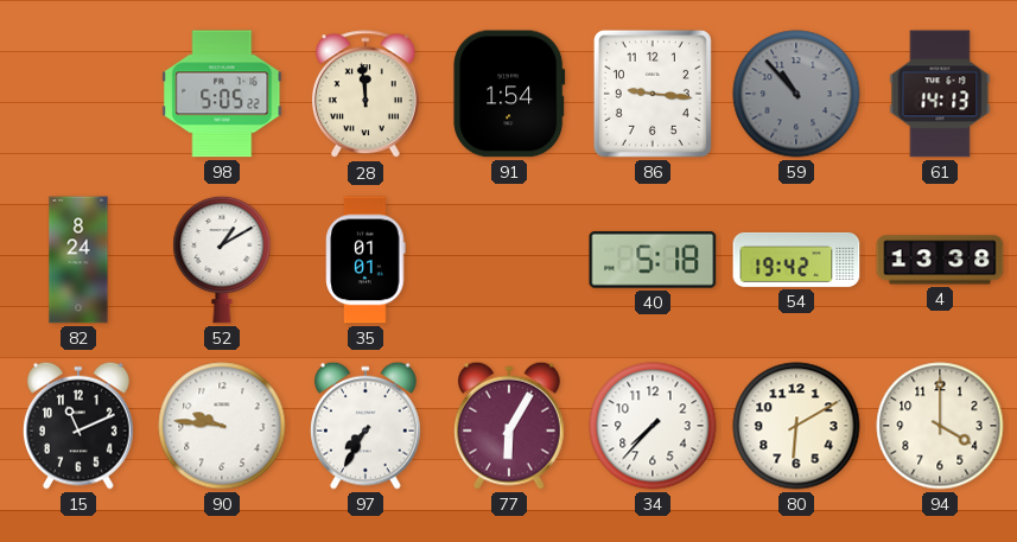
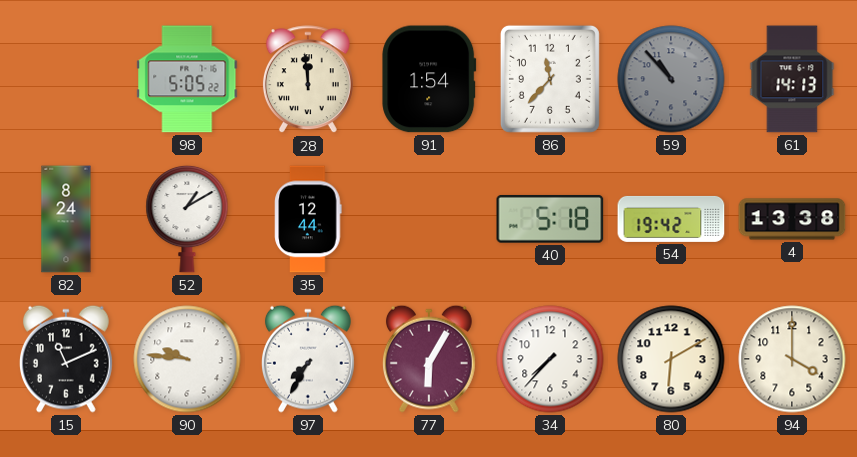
86: 9:16 -> 11:37
35: 01:01 -> 12:44
